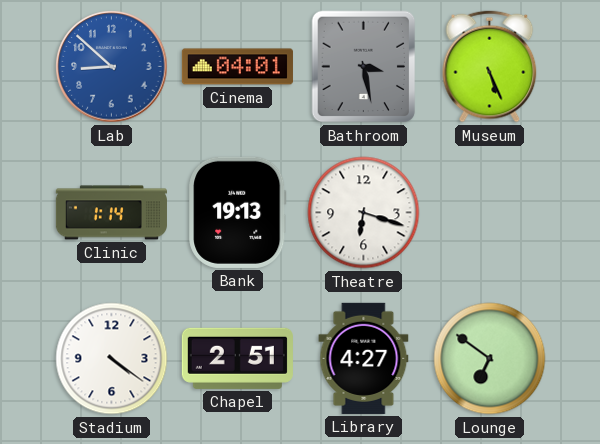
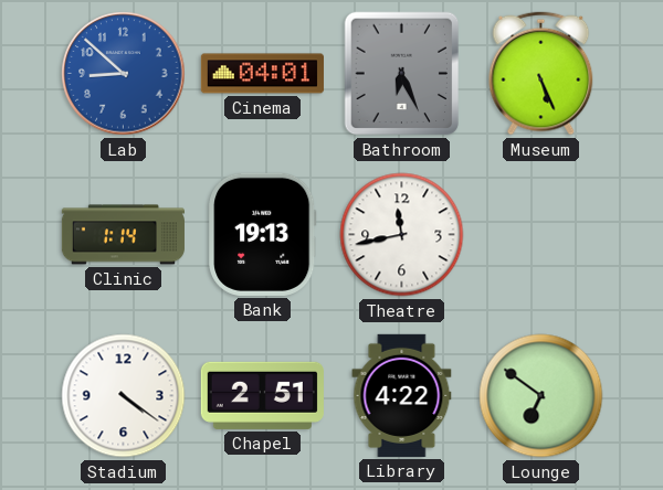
Bathroom: 3:28 -> 6:26
Theatre: 6:18 -> 11:43
Library: 4:27 -> 4:22
